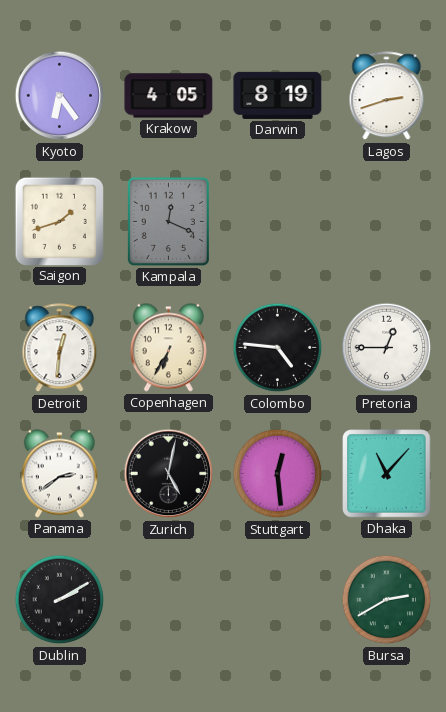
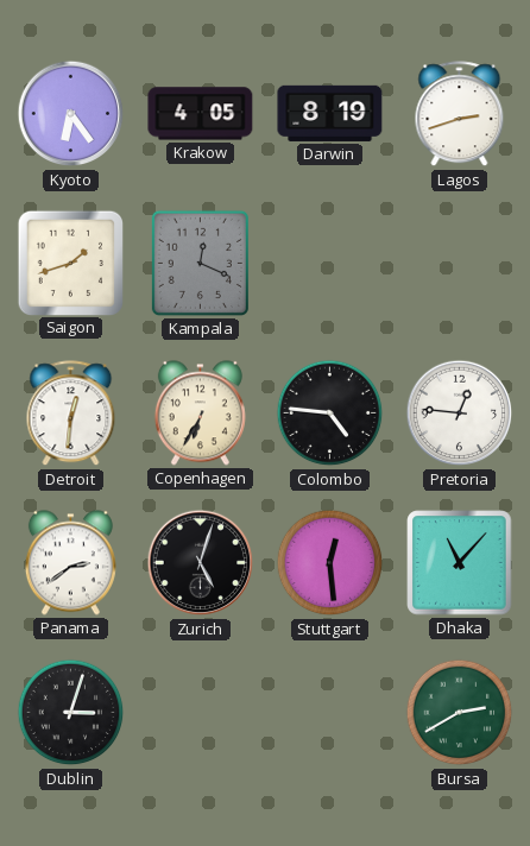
Pretoria: 12:45 -> 12:46
Zurich: 5:02 -> 5:03
Dublin: 2:10 -> 3:03
